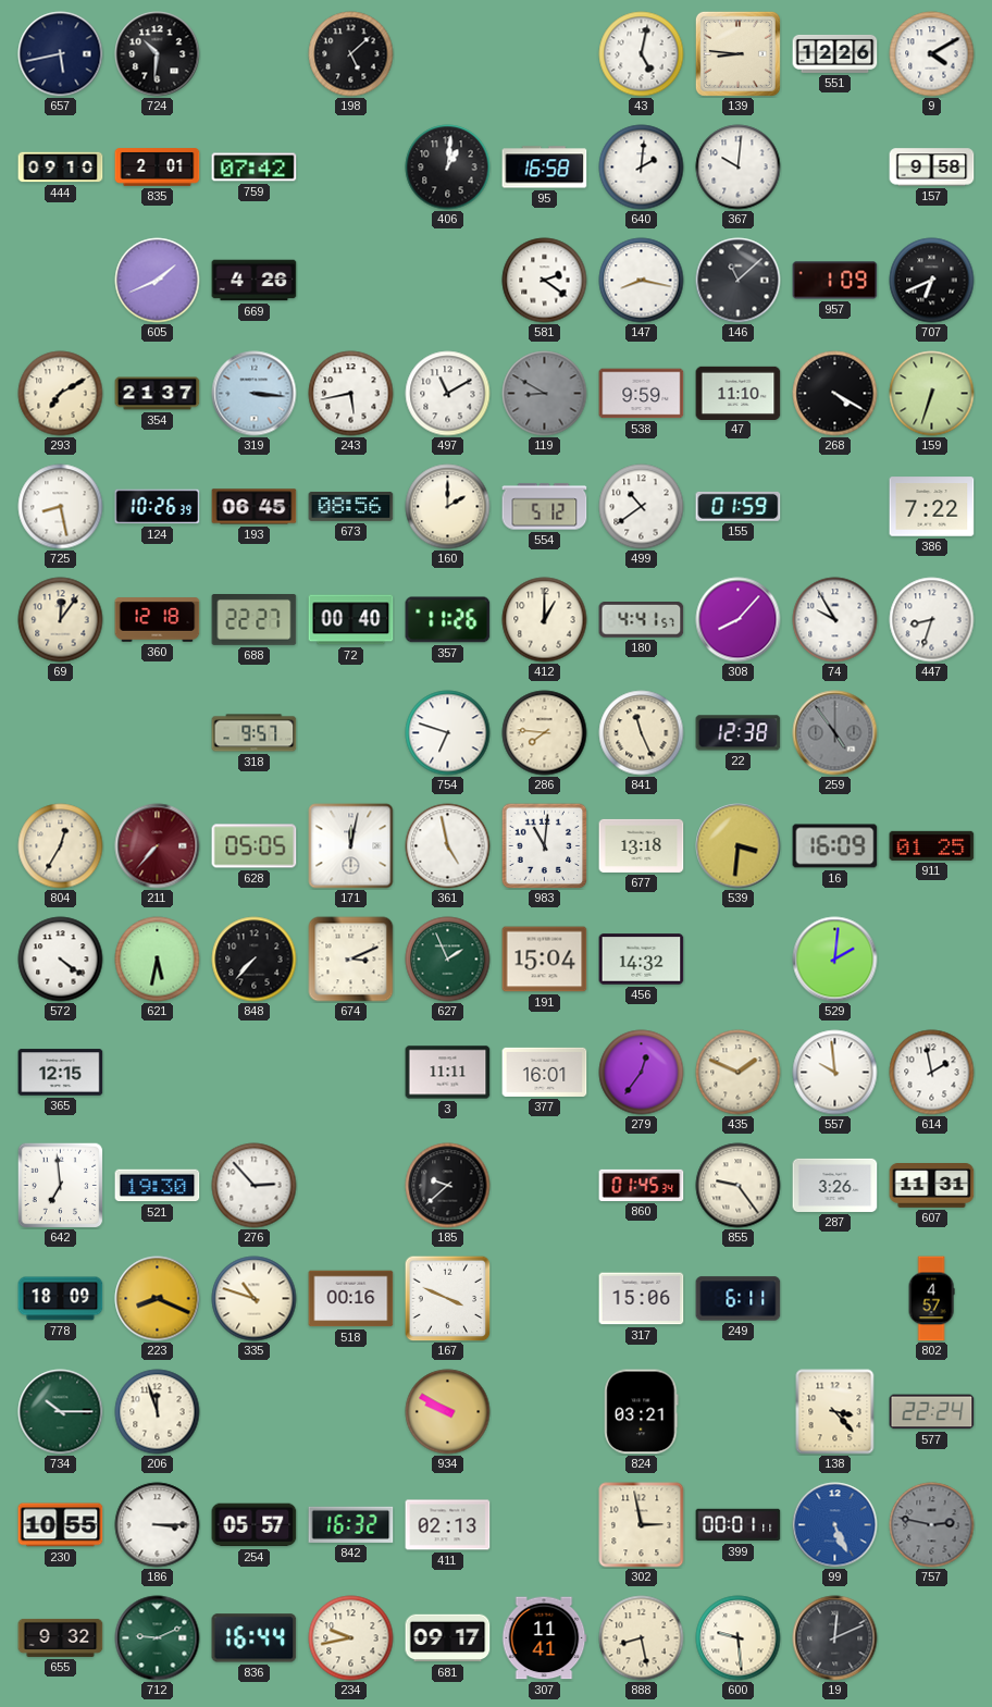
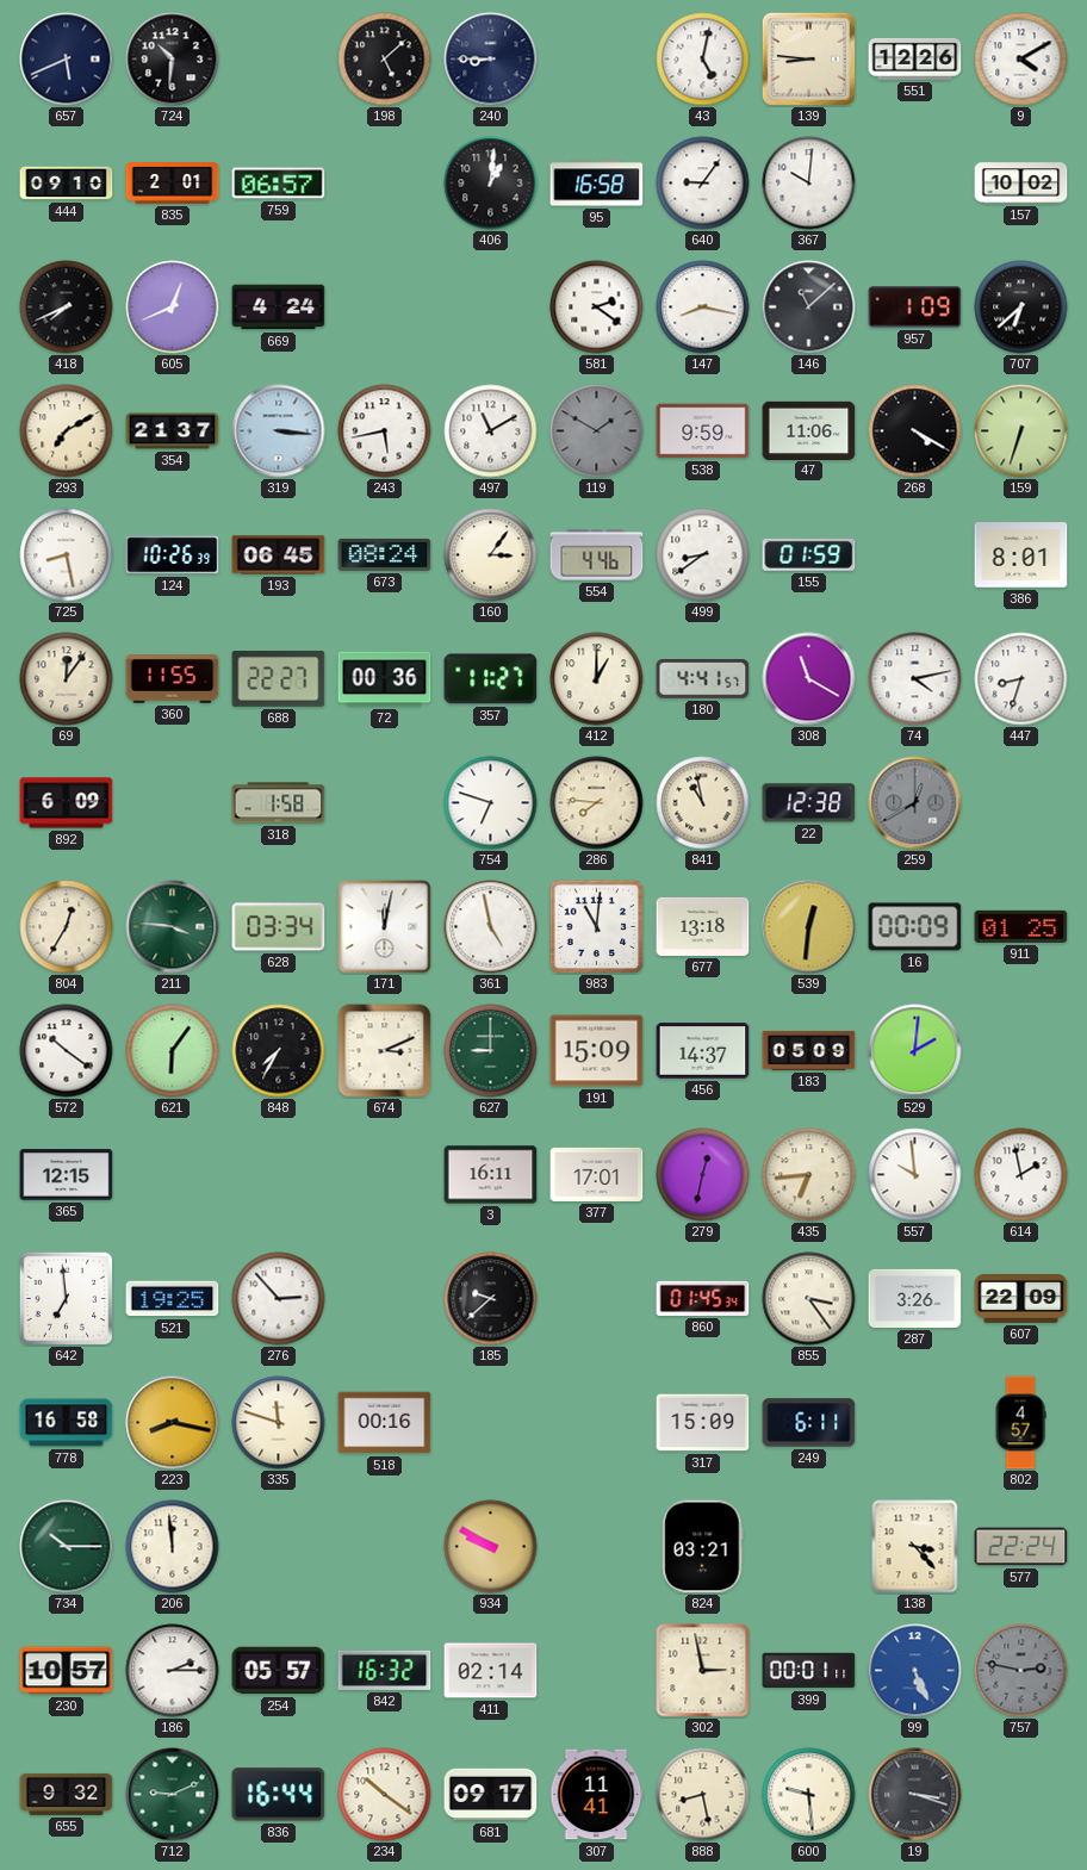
657: 5:43 -> 5:41
240: none -> 8:45
759: 07:42 -> 06:57
640: 2:01 -> 9:06
157: 9:58 -> 10:02
418: none -> 7:41
605: 1:41 -> 12:41
669: 4:26 -> 4:24
707: 6:41 -> 6:38
119: 8:50 -> 1:50
47: 11:10 -> 11:06
673: 08:56 -> 08:24
160: 2:00 -> 3:06
554: 5:12 -> 4:46
499: 10:39 -> 8:39
386: 7:22 -> 8:01
360: 12:18 -> 11:55
72: 00:40 -> 00:36
357: 11:26 -> 11:27
308: 8:07 -> 11:20
74: 9:55 -> 4:13
892: none -> 6:09
318: 9:57 -> 1:58
841: 11:26 -> 10:58
259: 4:54 -> 12:40
211: 7:37 -> 3:46
211 dial: burgundy -> green
628: 05:05 -> 03:34
539: 3:31 -> 12:31
16: 16:09 -> 00:09
572: 4:21 -> 10:21
621: 5:32 -> 6:06
848: 7:37 -> 7:35
627: 1:56 -> 9:00
191: 15:04 -> 15:09
456: 14:32 -> 14:37
183: none -> 05:09
3: 11:11 -> 16:11
377: 16:01 -> 17:01
279: 12:36 -> 12:32
435: 1:49 -> 6:44
521: 19:30 -> 19:25
855: 9:24 -> 3:24
607: 11:31 -> 22:09
778: 18:09 -> 16:58
223: 8:19 -> 8:17
335: 10:48 -> 11:48
167: 3:49 -> none
317: 15:06 -> 15:09
206: 11:57 -> 11:59
230: 10:55 -> 10:57
186: 3:15 -> 2:15
411: 02:13 -> 02:14
234: 9:43 -> 10:21
19: 12:11 -> 3:18
